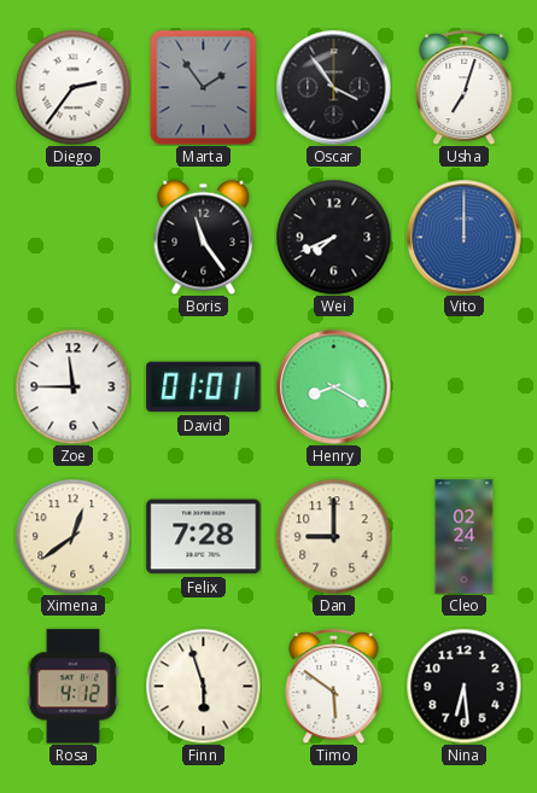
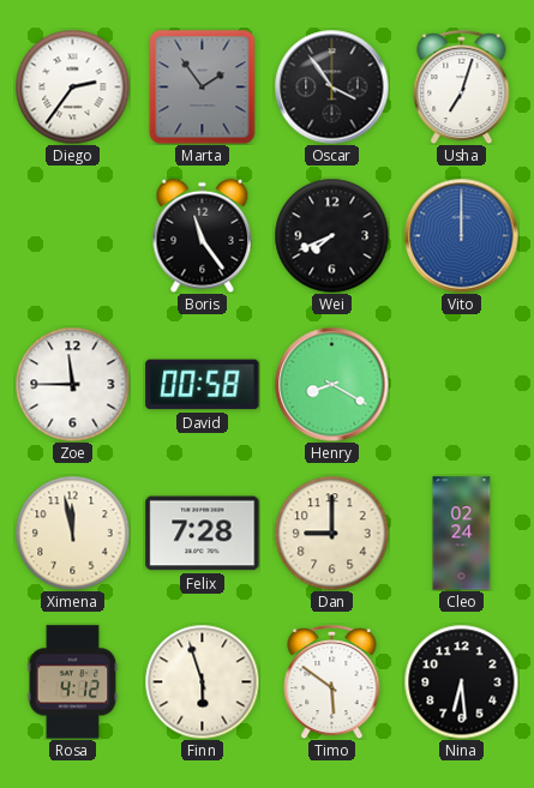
David: 01:01 -> 00:58
Ximena: 12:39 -> 11:58
